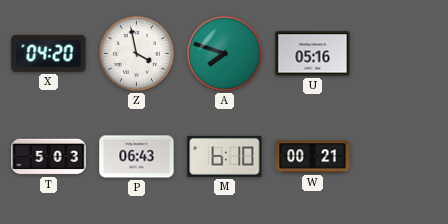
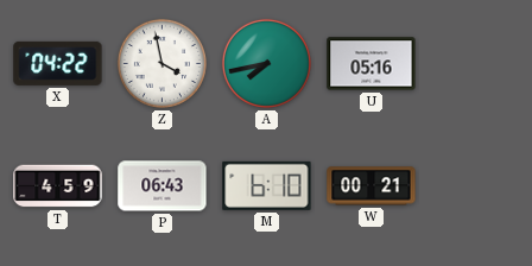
X: 04:20 -> 04:22
A: 7:48 -> 7:43
T: 5:03 -> 4:59
